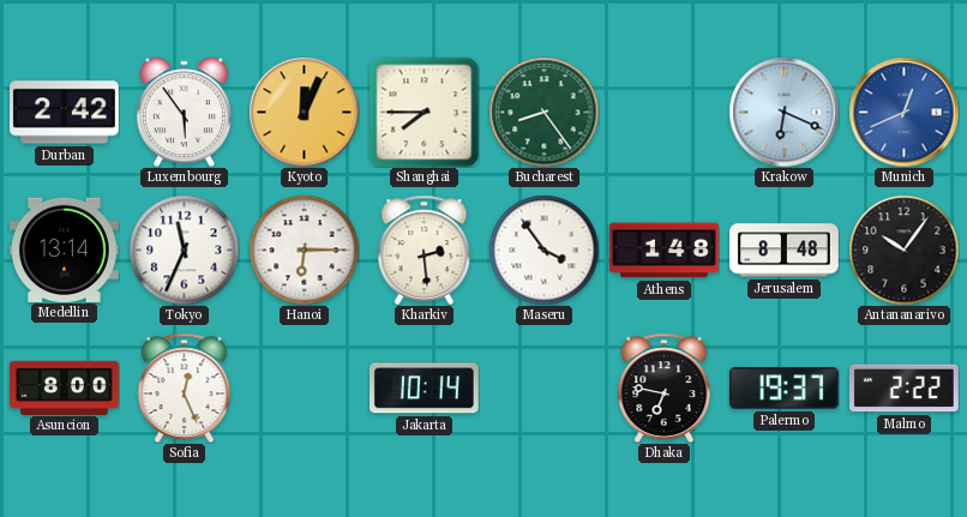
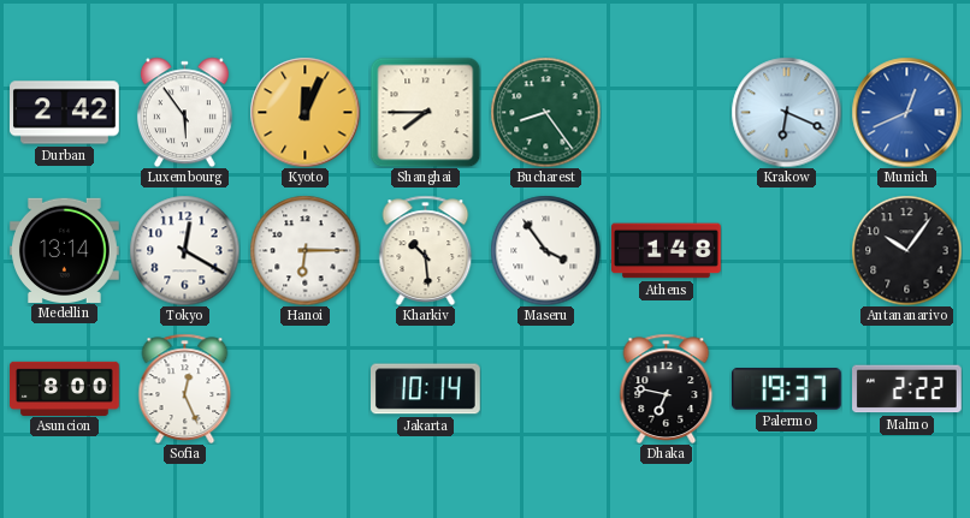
Tokyo: 11:34 -> 12:20
Kharkiv: 2:29 -> 10:29
Jerusalem: 8:48 -> none
